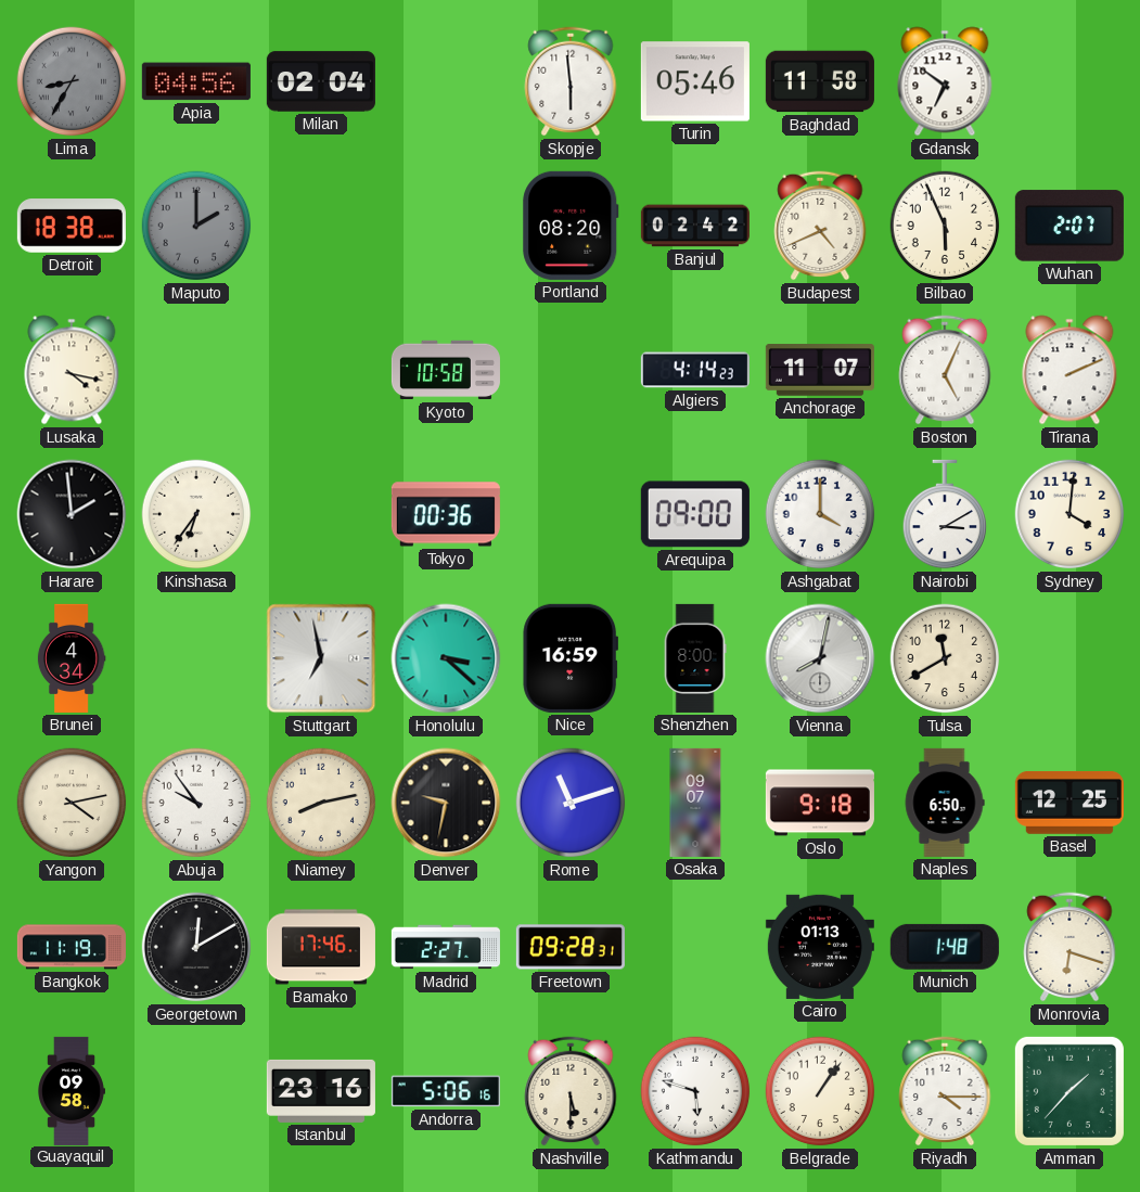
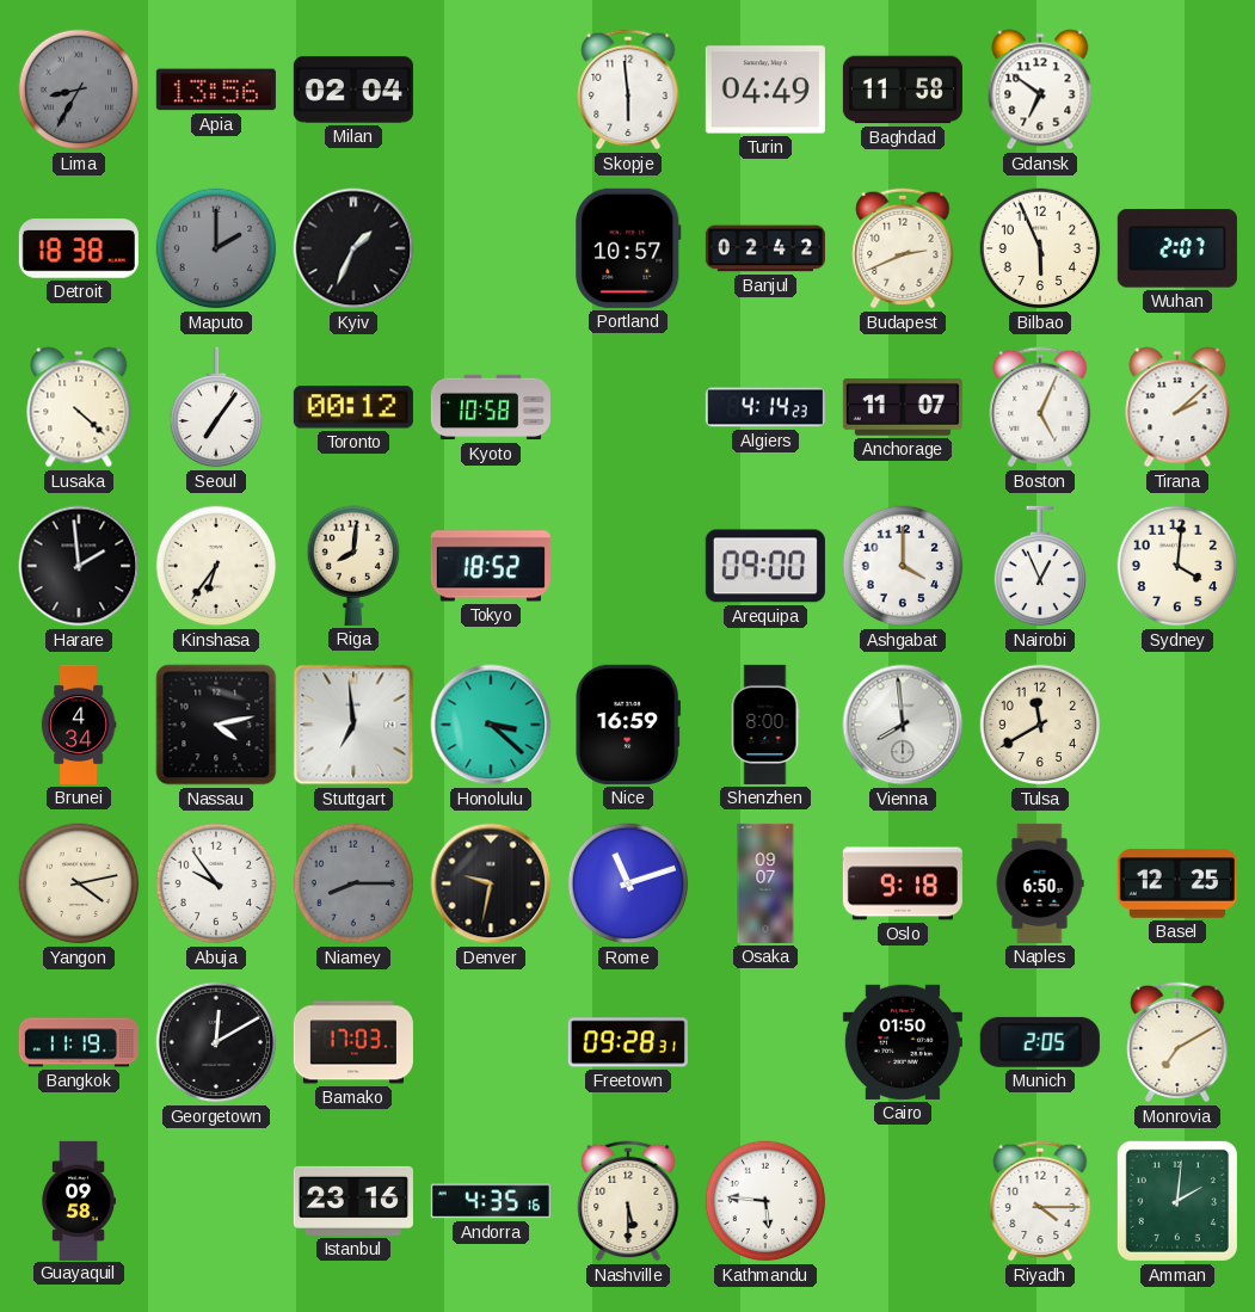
Apia: 04:56 -> 13:56
Turin: 05:46 -> 04:49
Kyiv: none -> 1:34
Portland: 08:20 -> 10:57
Budapest: 4:41 -> 2:41
Lusaka: 4:17 -> 4:22
Seoul: none -> 7:06
Toronto: none -> 00:12
Tirana: 2:11 -> 2:08
Riga: none -> 8:01
Tokyo: 00:36 -> 18:52
Nairobi: 3:10 -> 12:56
Nassau: none -> 4:13
Stuttgart: 6:58 -> 6:59
Vienna: 8:02 -> 7:59
Niamey: 8:13 -> 8:15
Niamey dial: cream -> grey
Bamako: 17:46 -> 17:03
Madrid: 2:27 -> none
Cairo: 01:13 -> 01:50
Munich: 1:48 -> 2:05
Monrovia: 6:18 -> 7:10
Andorra: 5:06 -> 4:35
Kathmandu: 5:48 -> 5:46
Belgrade: 1:06 -> none
Amman: 1:37 -> 2:01
